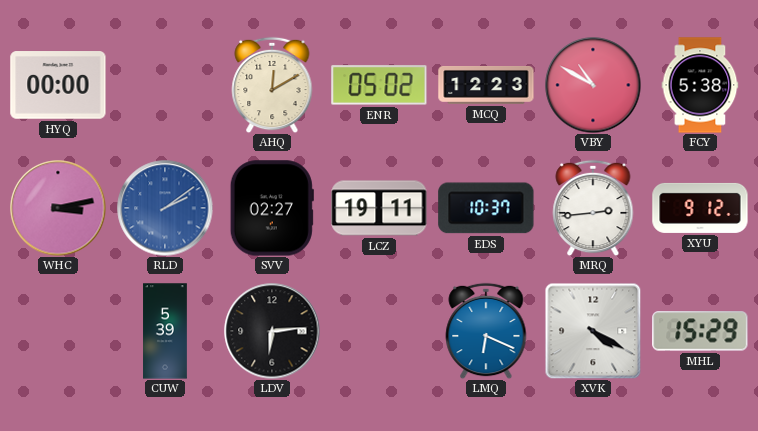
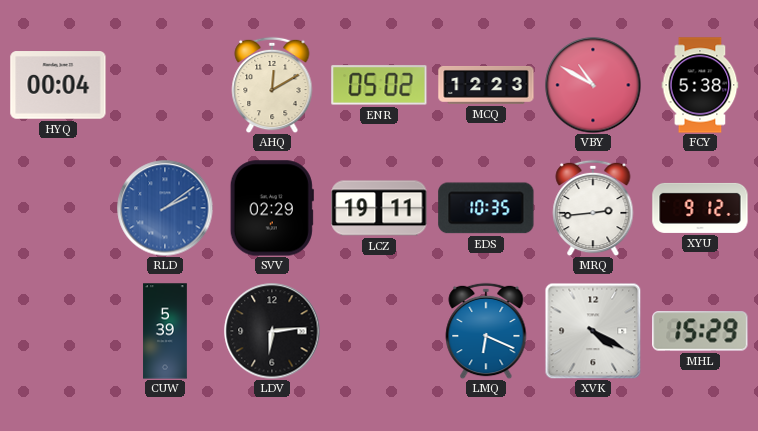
HYQ: 00:00 -> 00:04
WHC: 3:13 -> none
SVV: 02:27 -> 02:29
EDS: 10:37 -> 10:35
